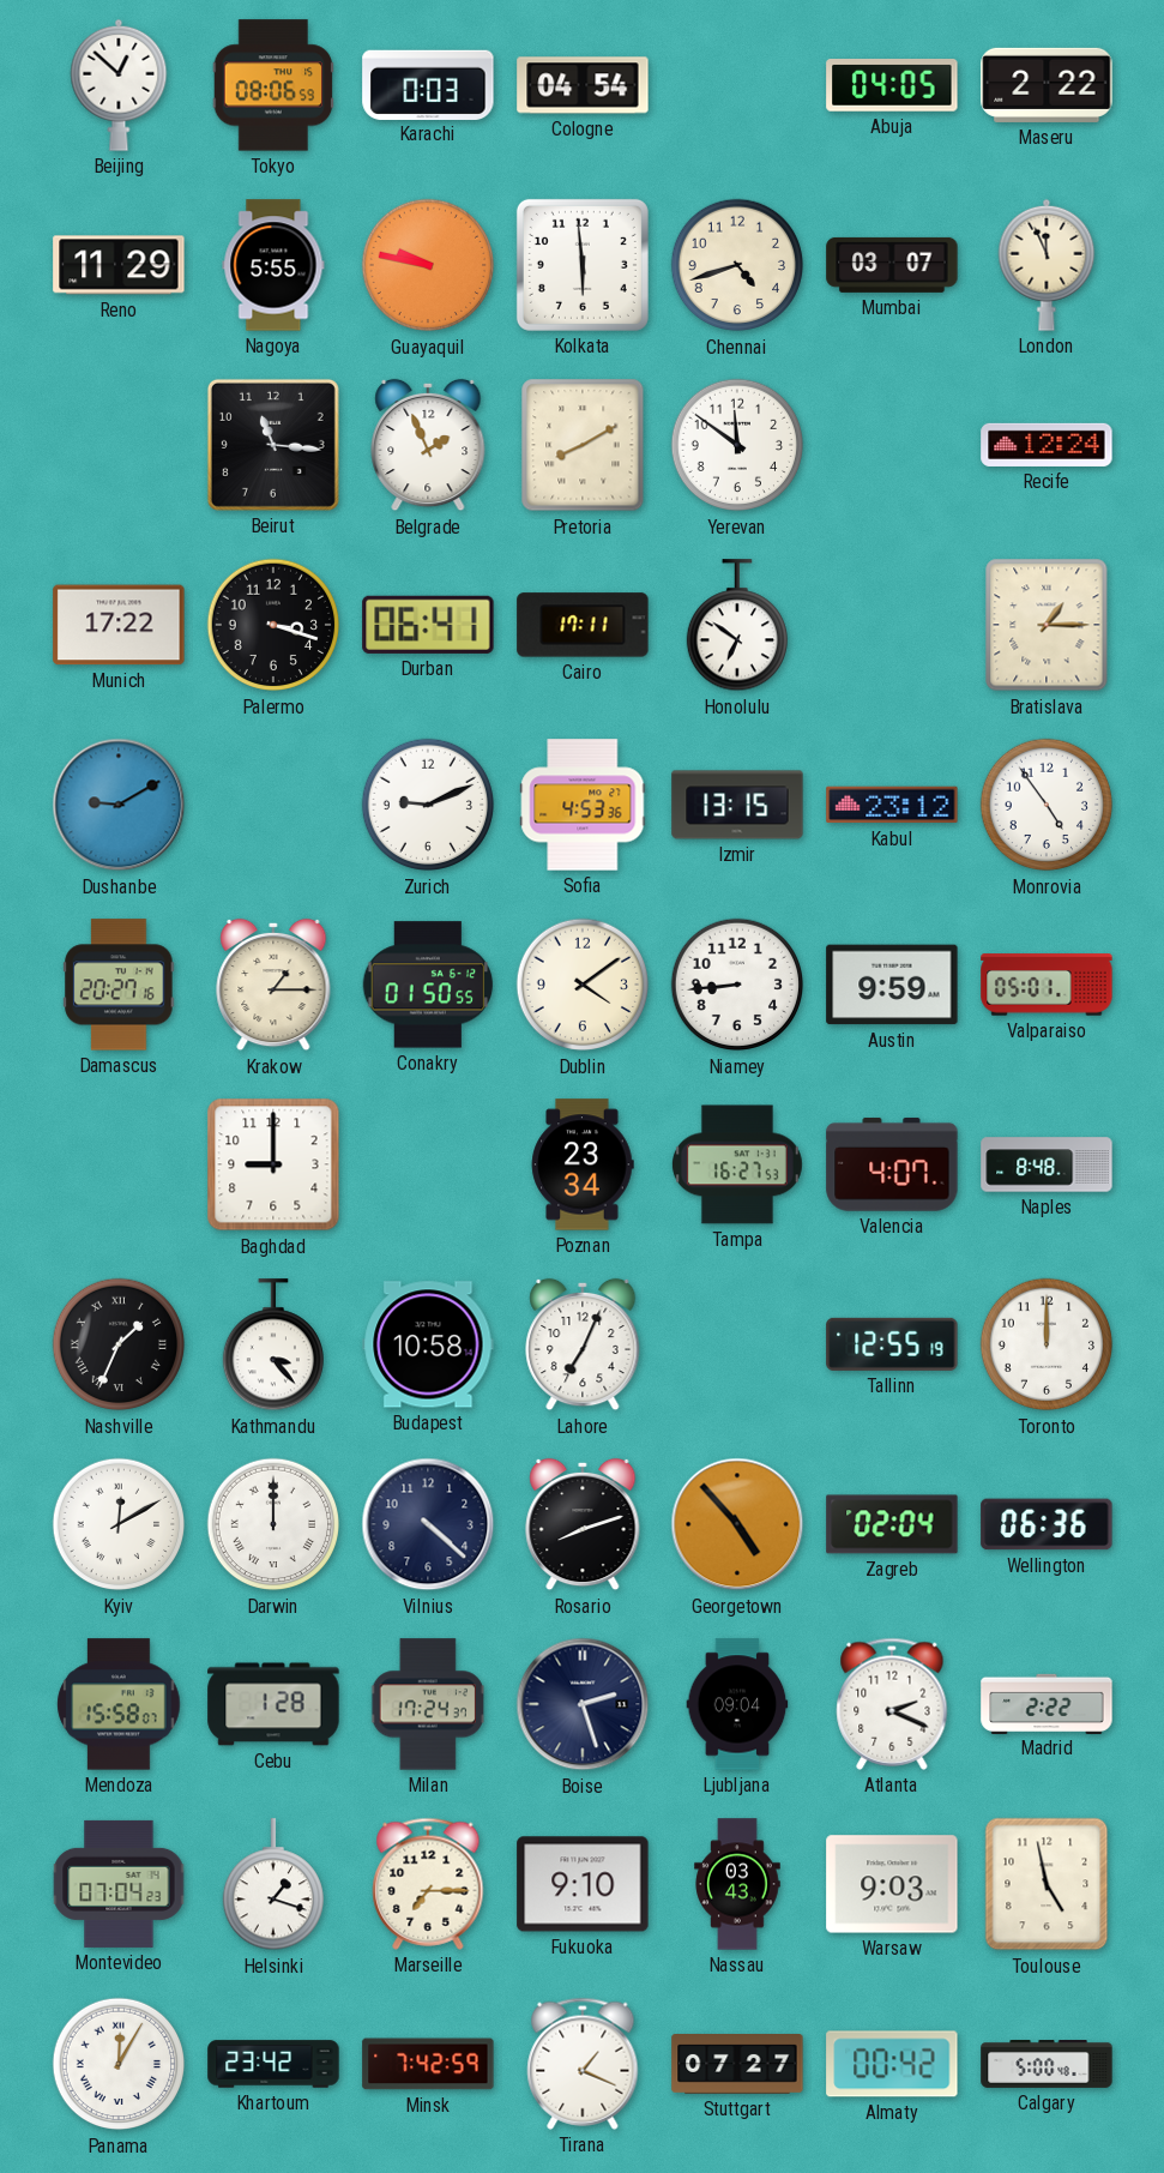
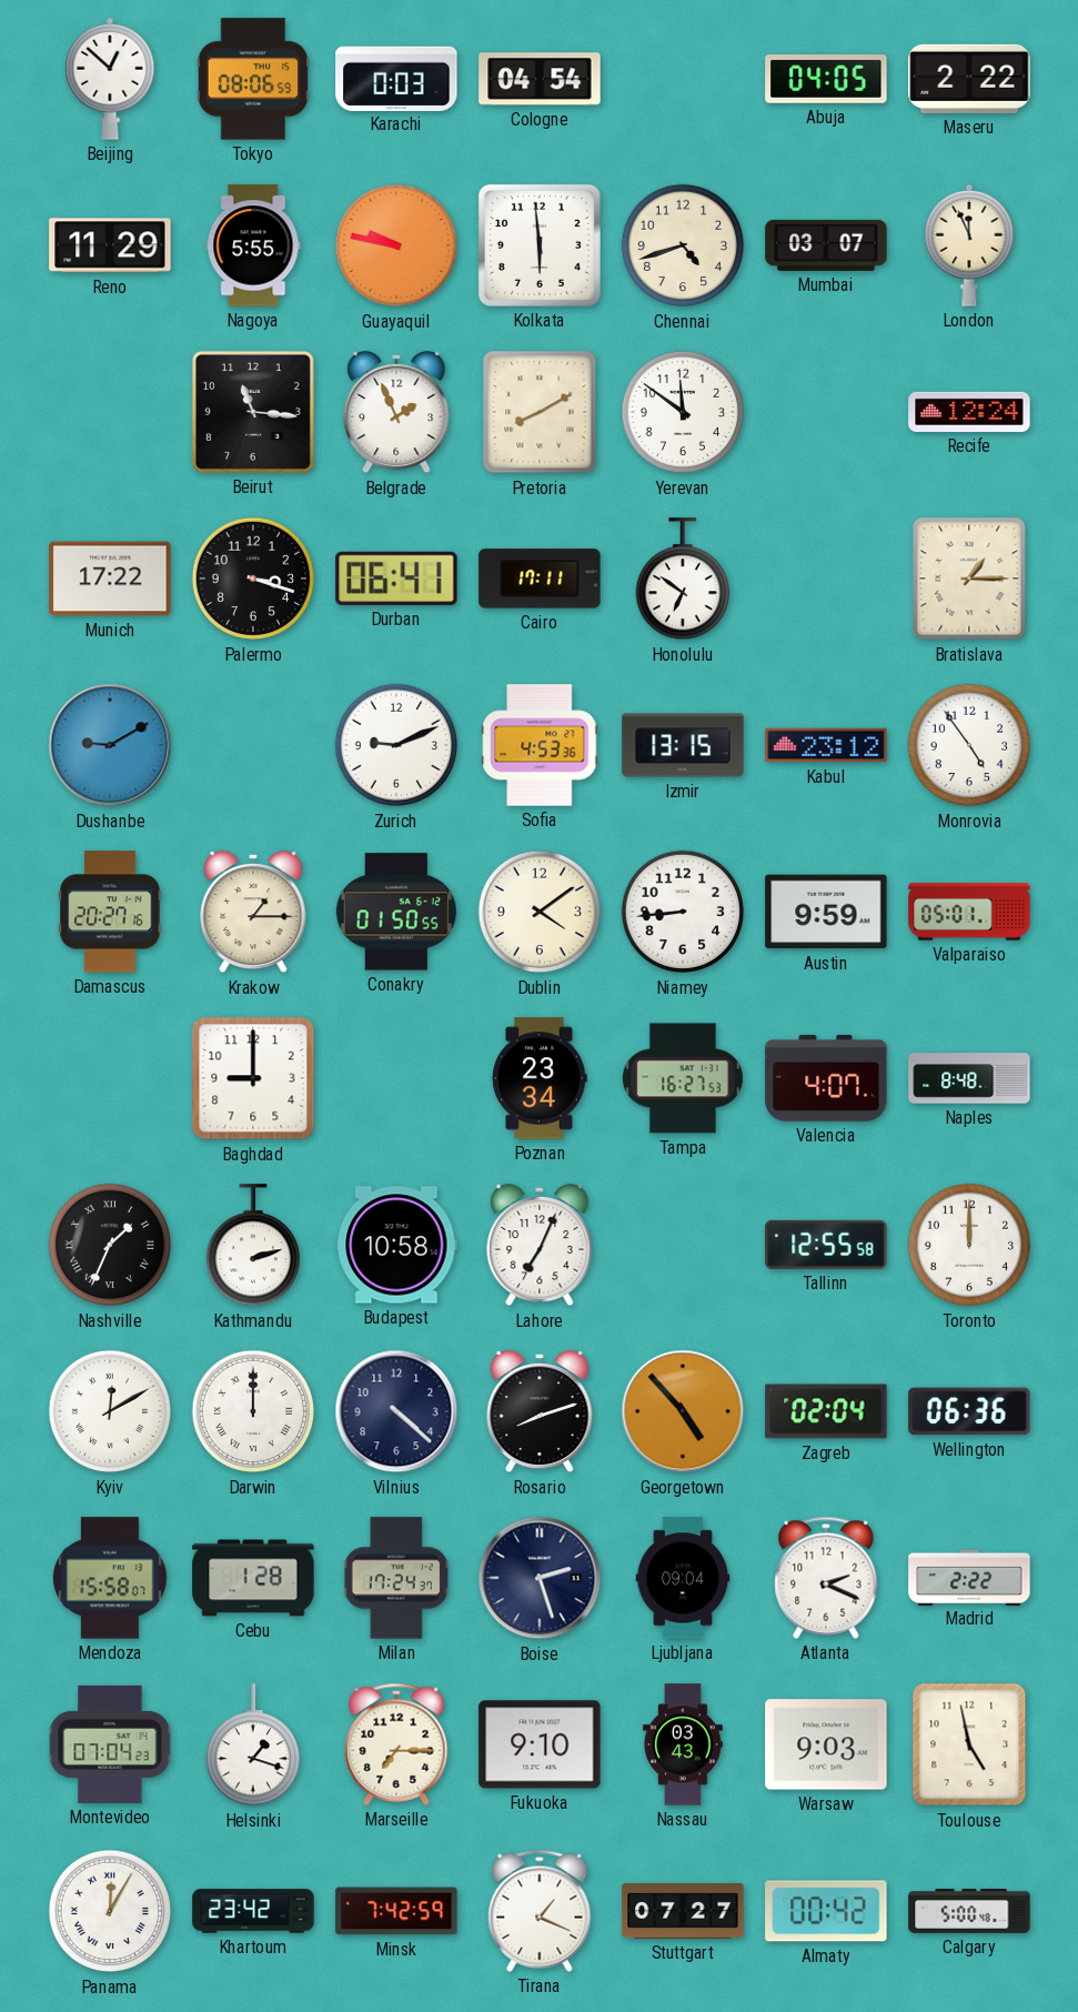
Kathmandu: 3:23 -> 2:12
Tallinn: 12:55:19 -> 12:55:58
